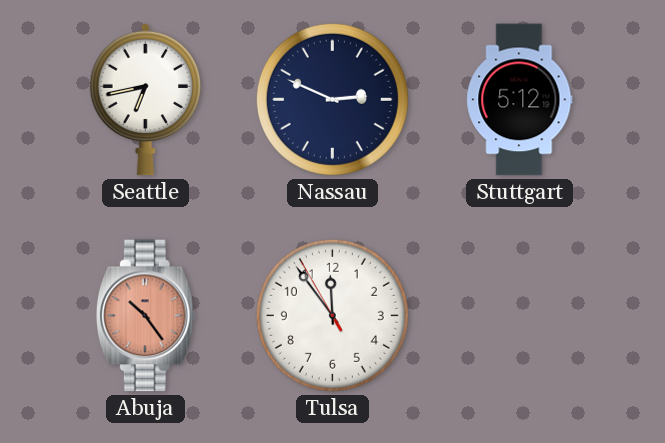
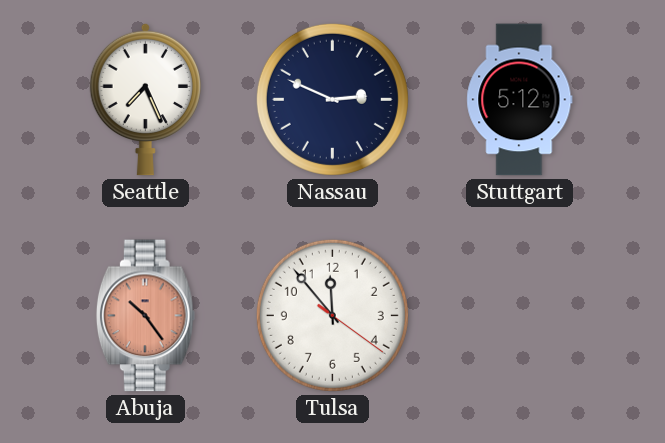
Seattle: 6:43 -> 7:26
Tulsa: 11:53:55 -> 11:53:21
